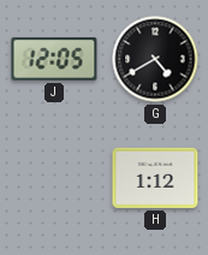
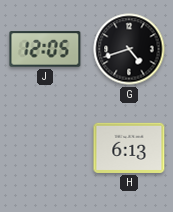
G: 4:40 -> 4:42
H: 1:12 -> 6:13
